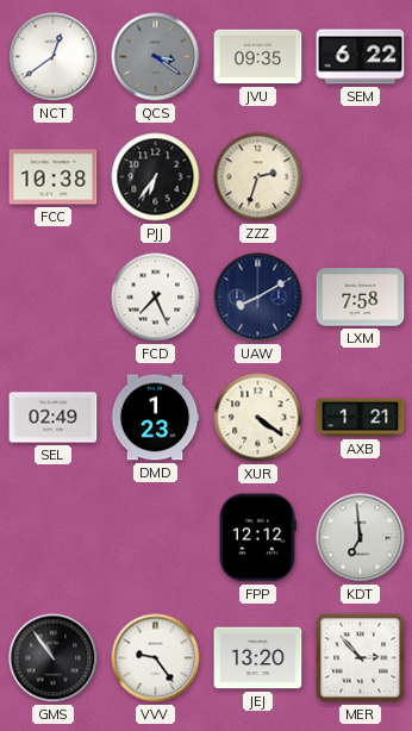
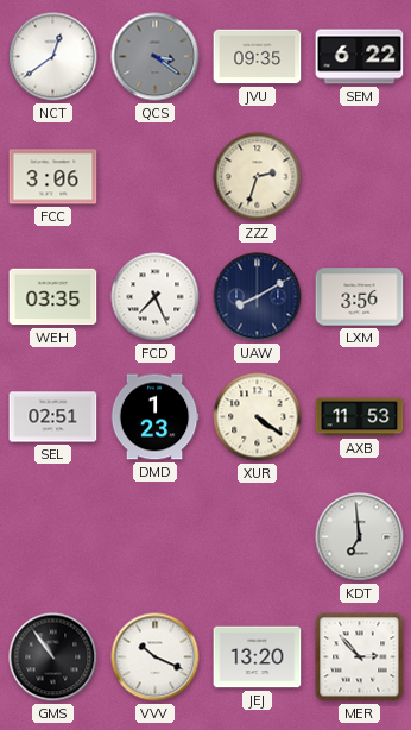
FCC: 10:38 -> 3:06
PJJ: 6:36 -> none
WEH: none -> 03:35
LXM: 7:58 -> 3:56
SEL: 02:49 -> 02:51
AXB: 1:21 -> 11:53
FPP: 12:12 -> none
VVV: 9:24 -> 10:19
